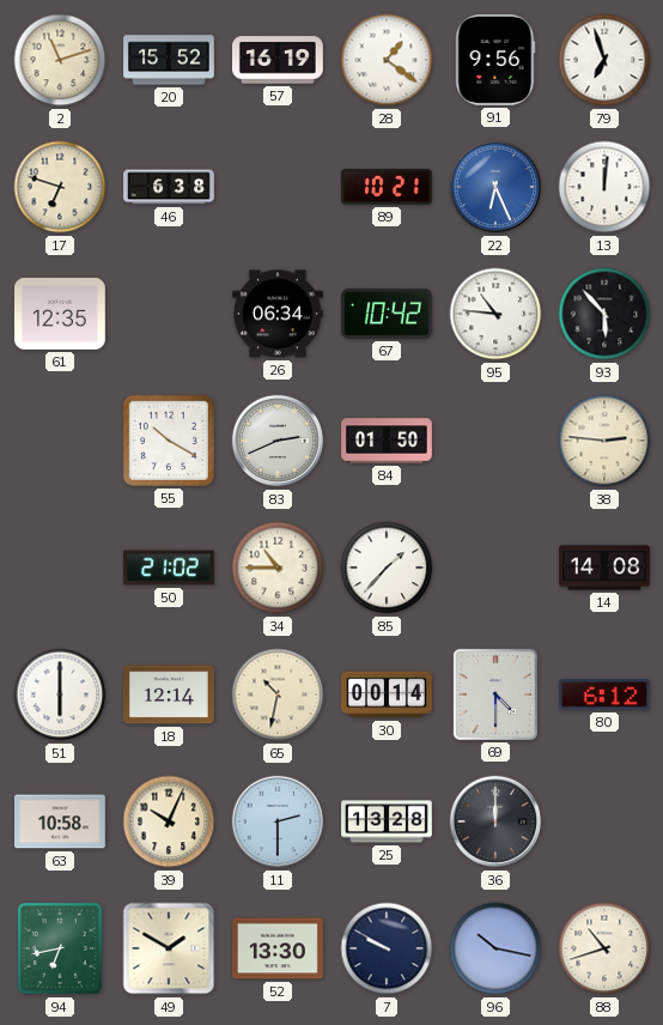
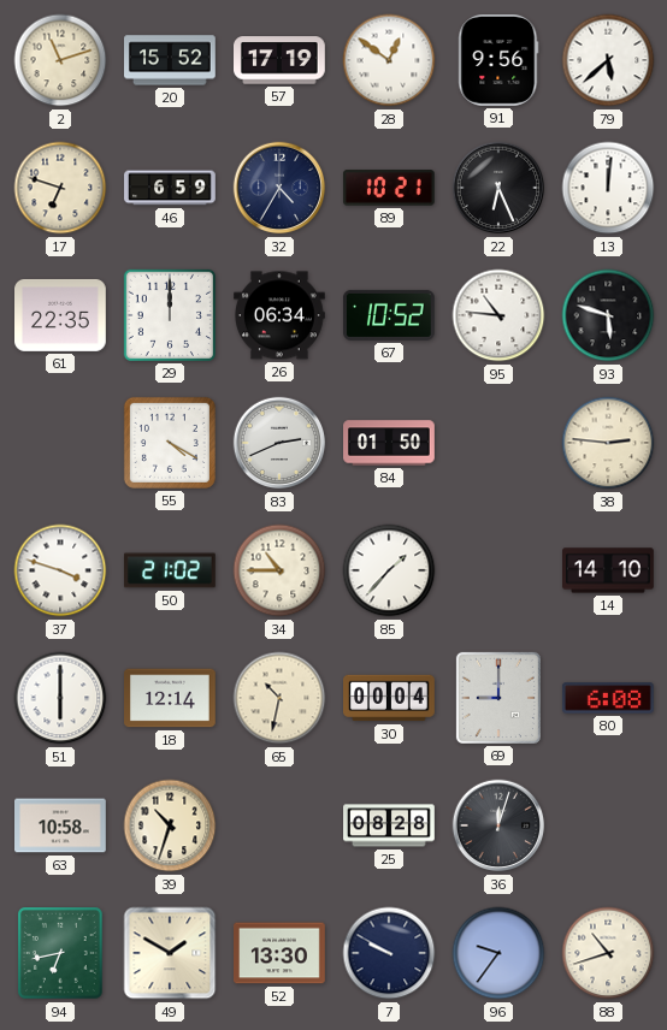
57: 16:19 -> 17:19
28: 1:21 -> 12:51
79: 6:57 -> 5:38
46: 6:38 -> 6:59
32: none -> 4:35
22 dial: blue -> black
61: 12:35 -> 22:35
29: none -> 12:00
67: 10:42 -> 10:52
93: 5:53 -> 5:48
55: 10:20 -> 4:20
37: none -> 3:48
14: 14:08 -> 14:10
30: 00:14 -> 00:04
69: 4:30 -> 9:00
80: 6:12 -> 6:08
39: 10:04 -> 10:33
11: 2:30 -> none
25: 13:28 -> 08:28
36: 12:00 -> 12:03
96: 10:17 -> 9:36
